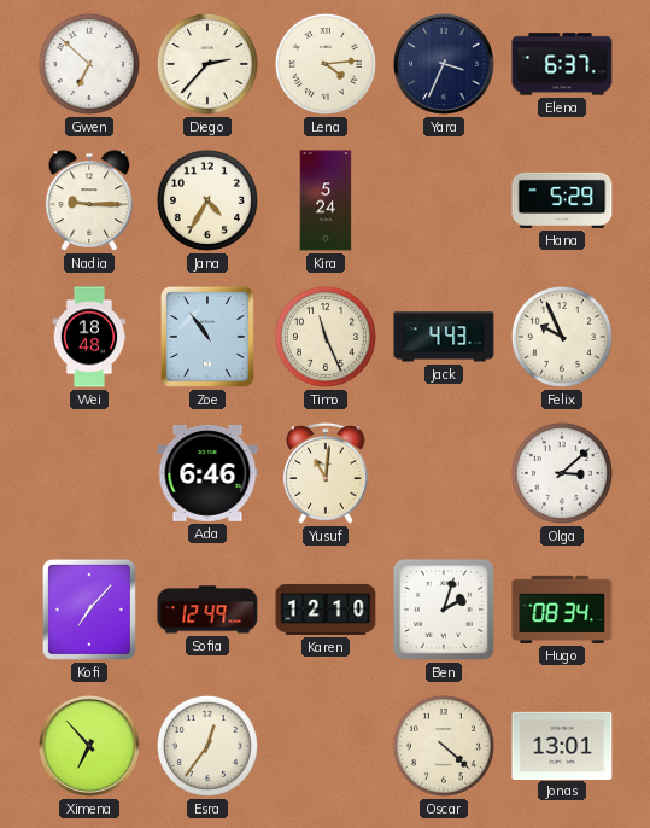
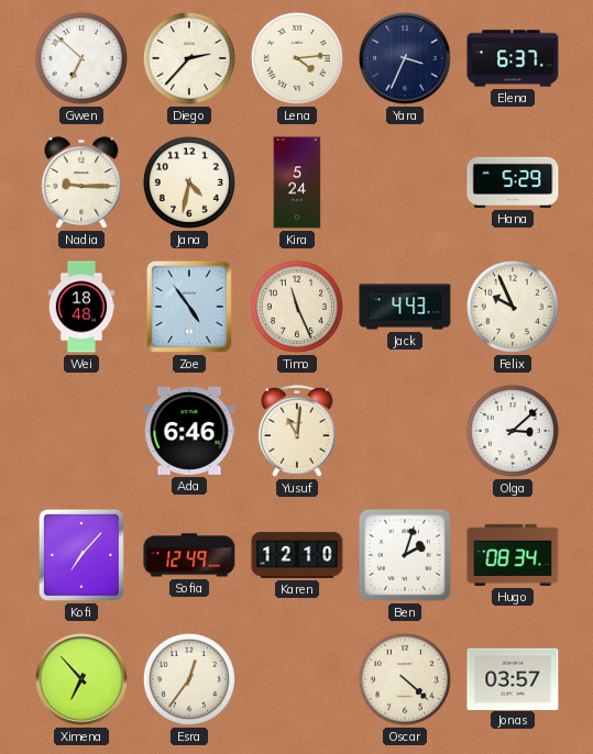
Jana: 4:35 -> 4:32
Zoe: 10:54 -> 4:54
Jonas: 13:01 -> 03:57
